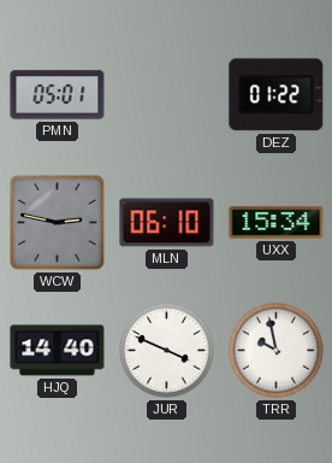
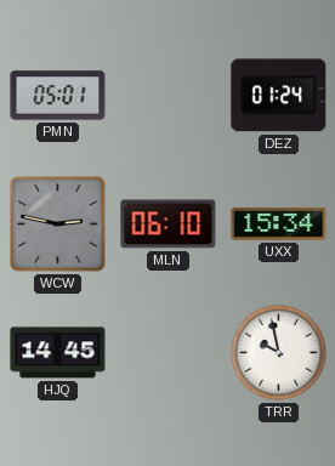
DEZ: 01:22 -> 01:24
HJQ: 14:40 -> 14:45
JUR: 3:49 -> none
